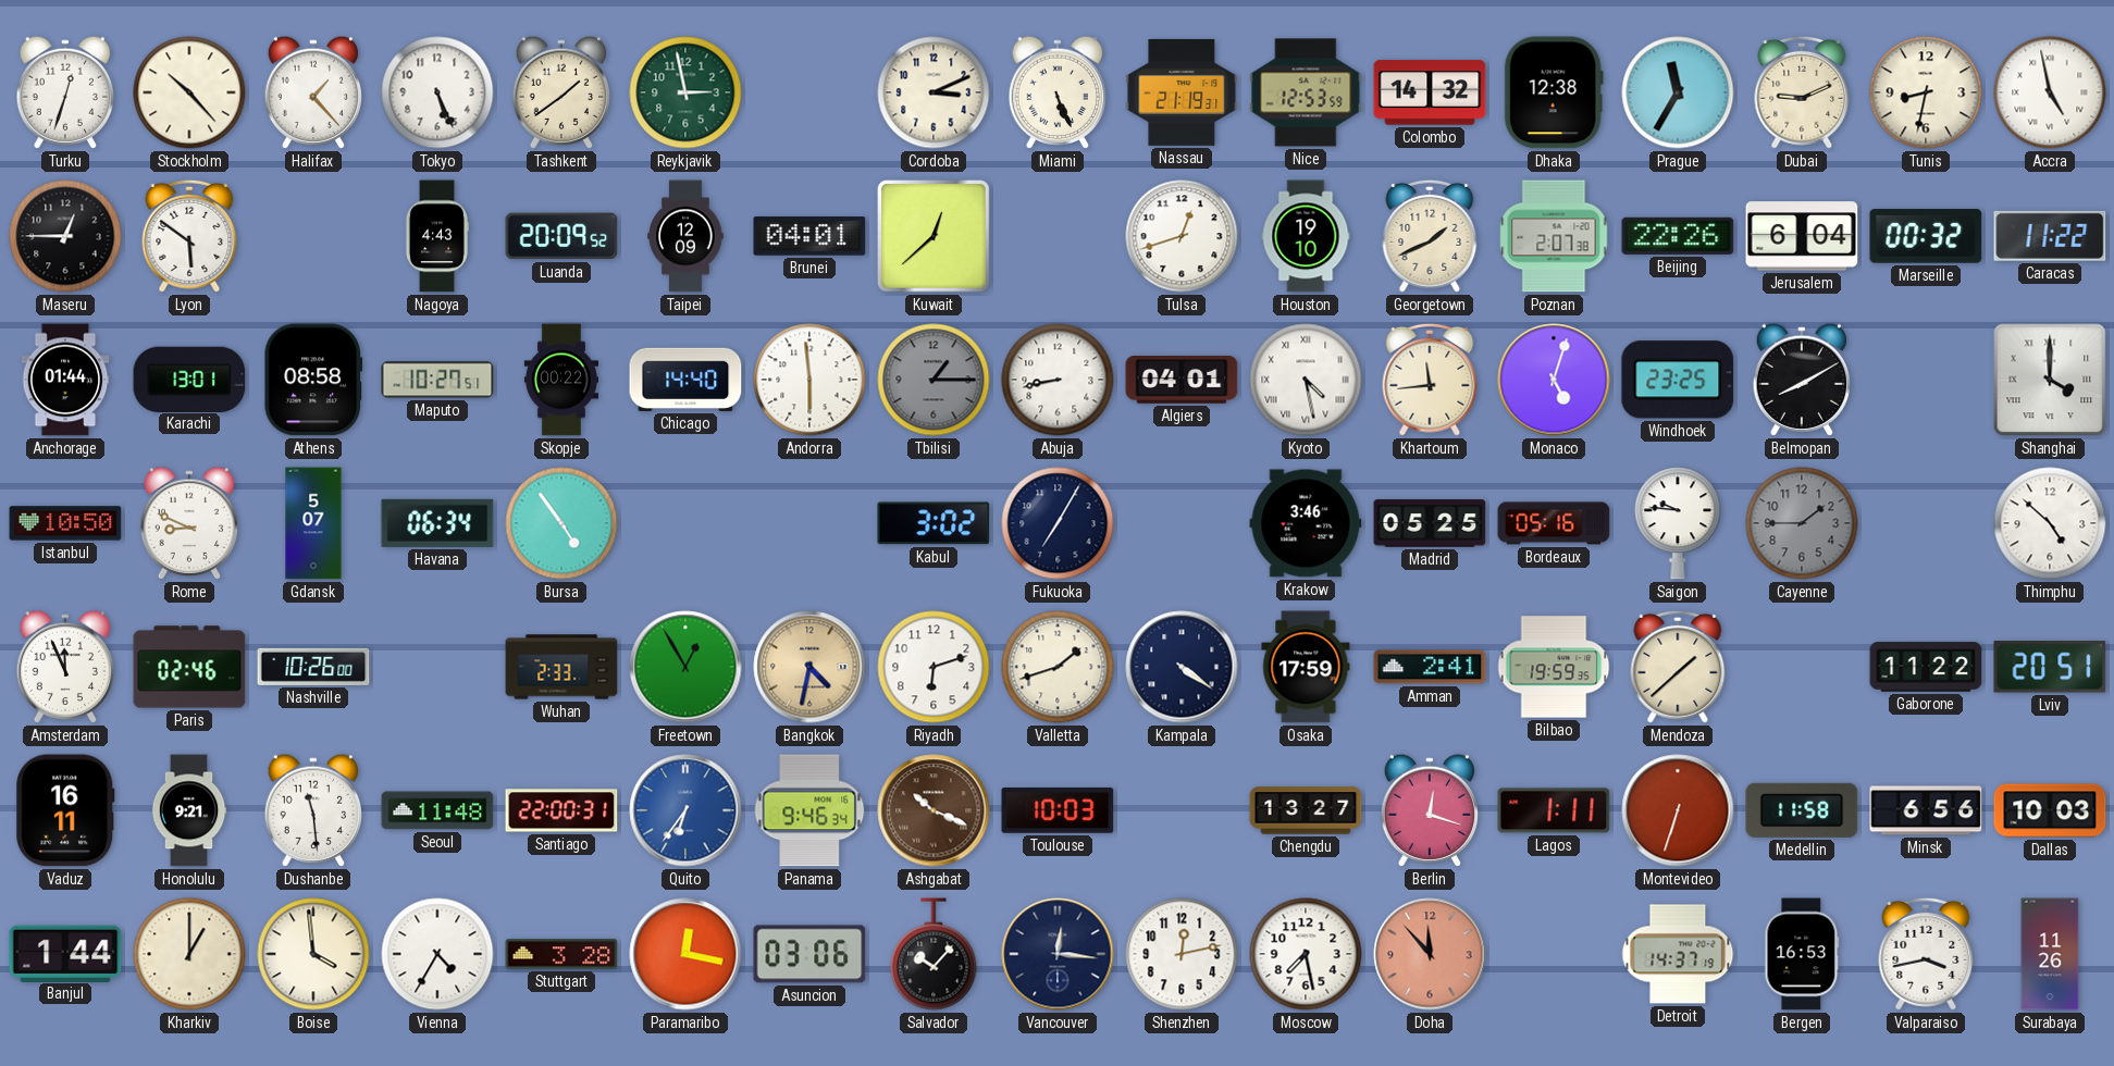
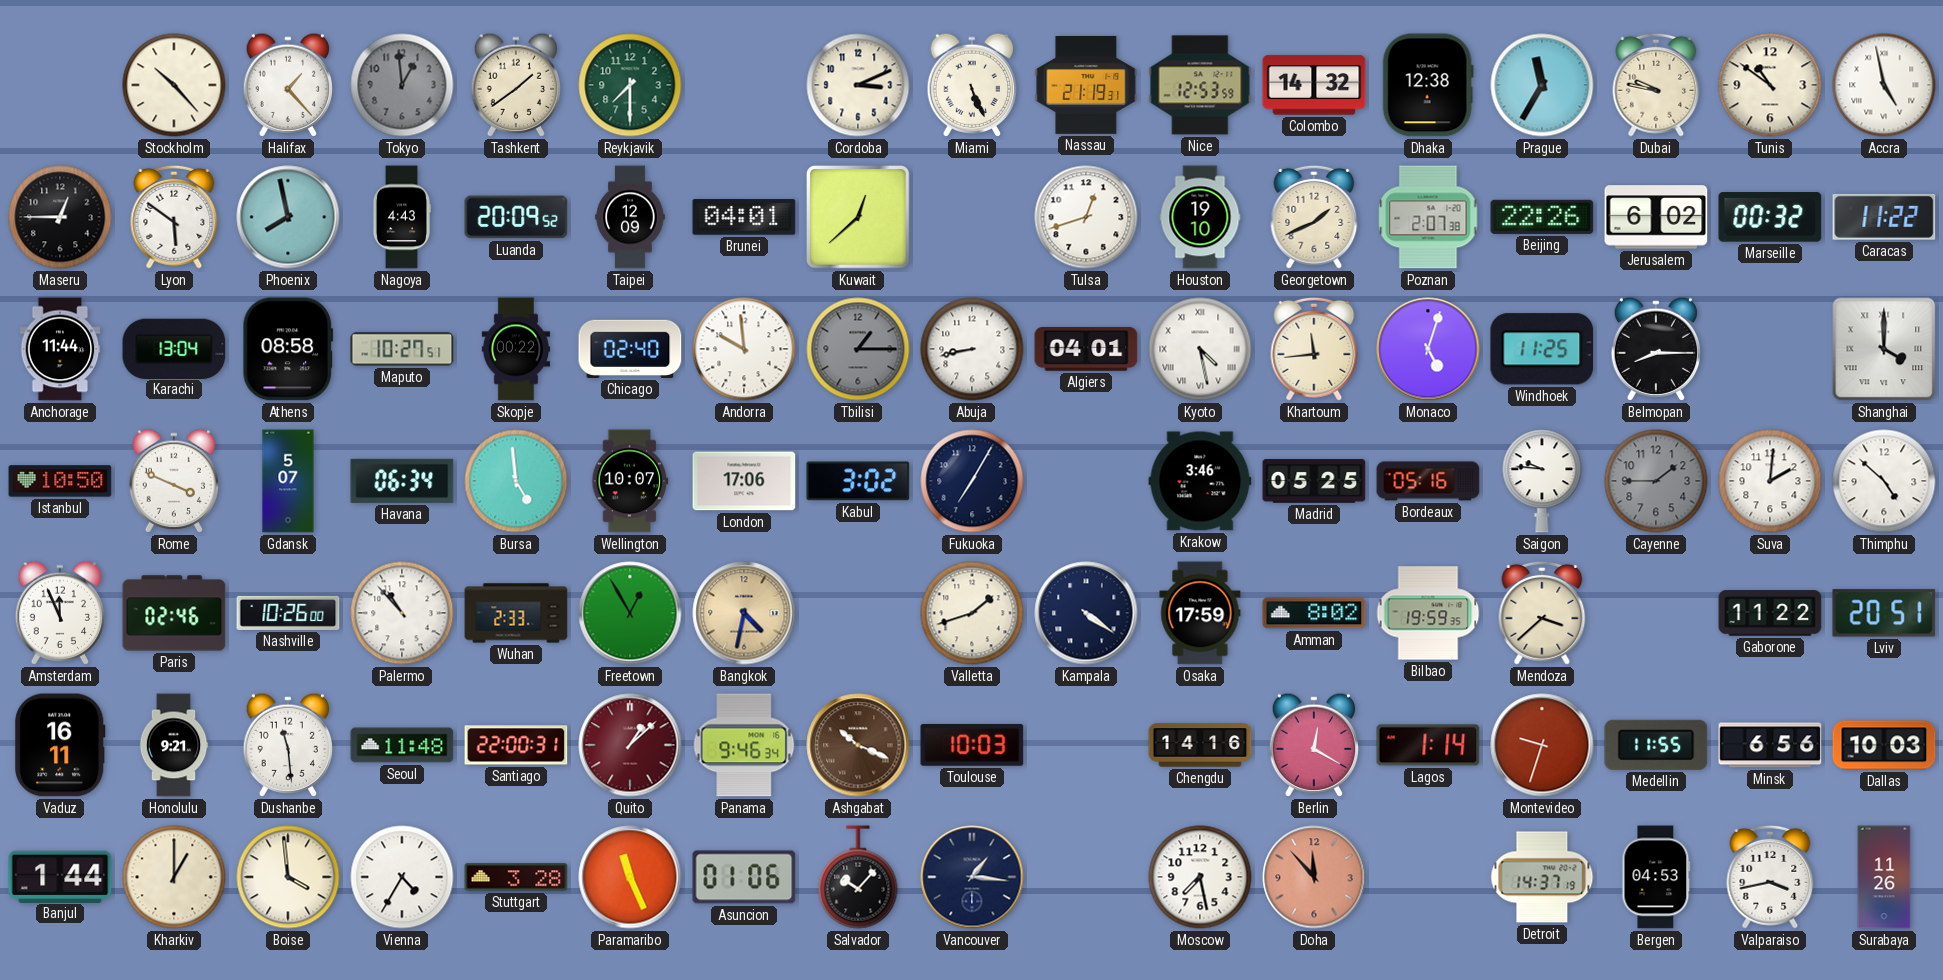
Turku: 12:33 -> none
Tokyo: 5:26 -> 12:59
Tokyo dial: white -> grey
Reykjavik: 2:58 -> 7:30
Dubai: 9:11 -> 9:47
Tunis: 8:32 -> 10:51
Phoenix: none -> 7:58
Jerusalem: 6:04 -> 6:02
Anchorage: 01:44 -> 11:44
Karachi: 13:01 -> 13:04
Chicago: 14:40 -> 02:40
Andorra: 5:59 -> 9:59
Windhoek: 23:25 -> 11:25
Belmopan: 8:10 -> 8:15
Rome: 8:49 -> 3:49
Bursa: 4:54 -> 4:59
Wellington: none -> 10:07
London: none -> 17:06
Suva: none -> 2:01
Palermo: none -> 10:53
Riyadh: 6:12 -> none
Amman: 2:41 -> 8:02
Mendoza: 1:38 -> 3:38
Quito: 6:36 -> 1:08
Quito dial: blue -> burgundy
Chengdu: 13:27 -> 14:16
Berlin: 12:18 -> 12:20
Lagos: 1:11 -> 1:14
Montevideo: 6:33 -> 9:33
Medellin: 11:58 -> 11:55
Paramaribo: 12:17 -> 11:26
Asuncion: 03:06 -> 01:06
Vancouver: 12:16 -> 1:16
Shenzhen: 12:13 -> none
Bergen: 16:53 -> 04:53
